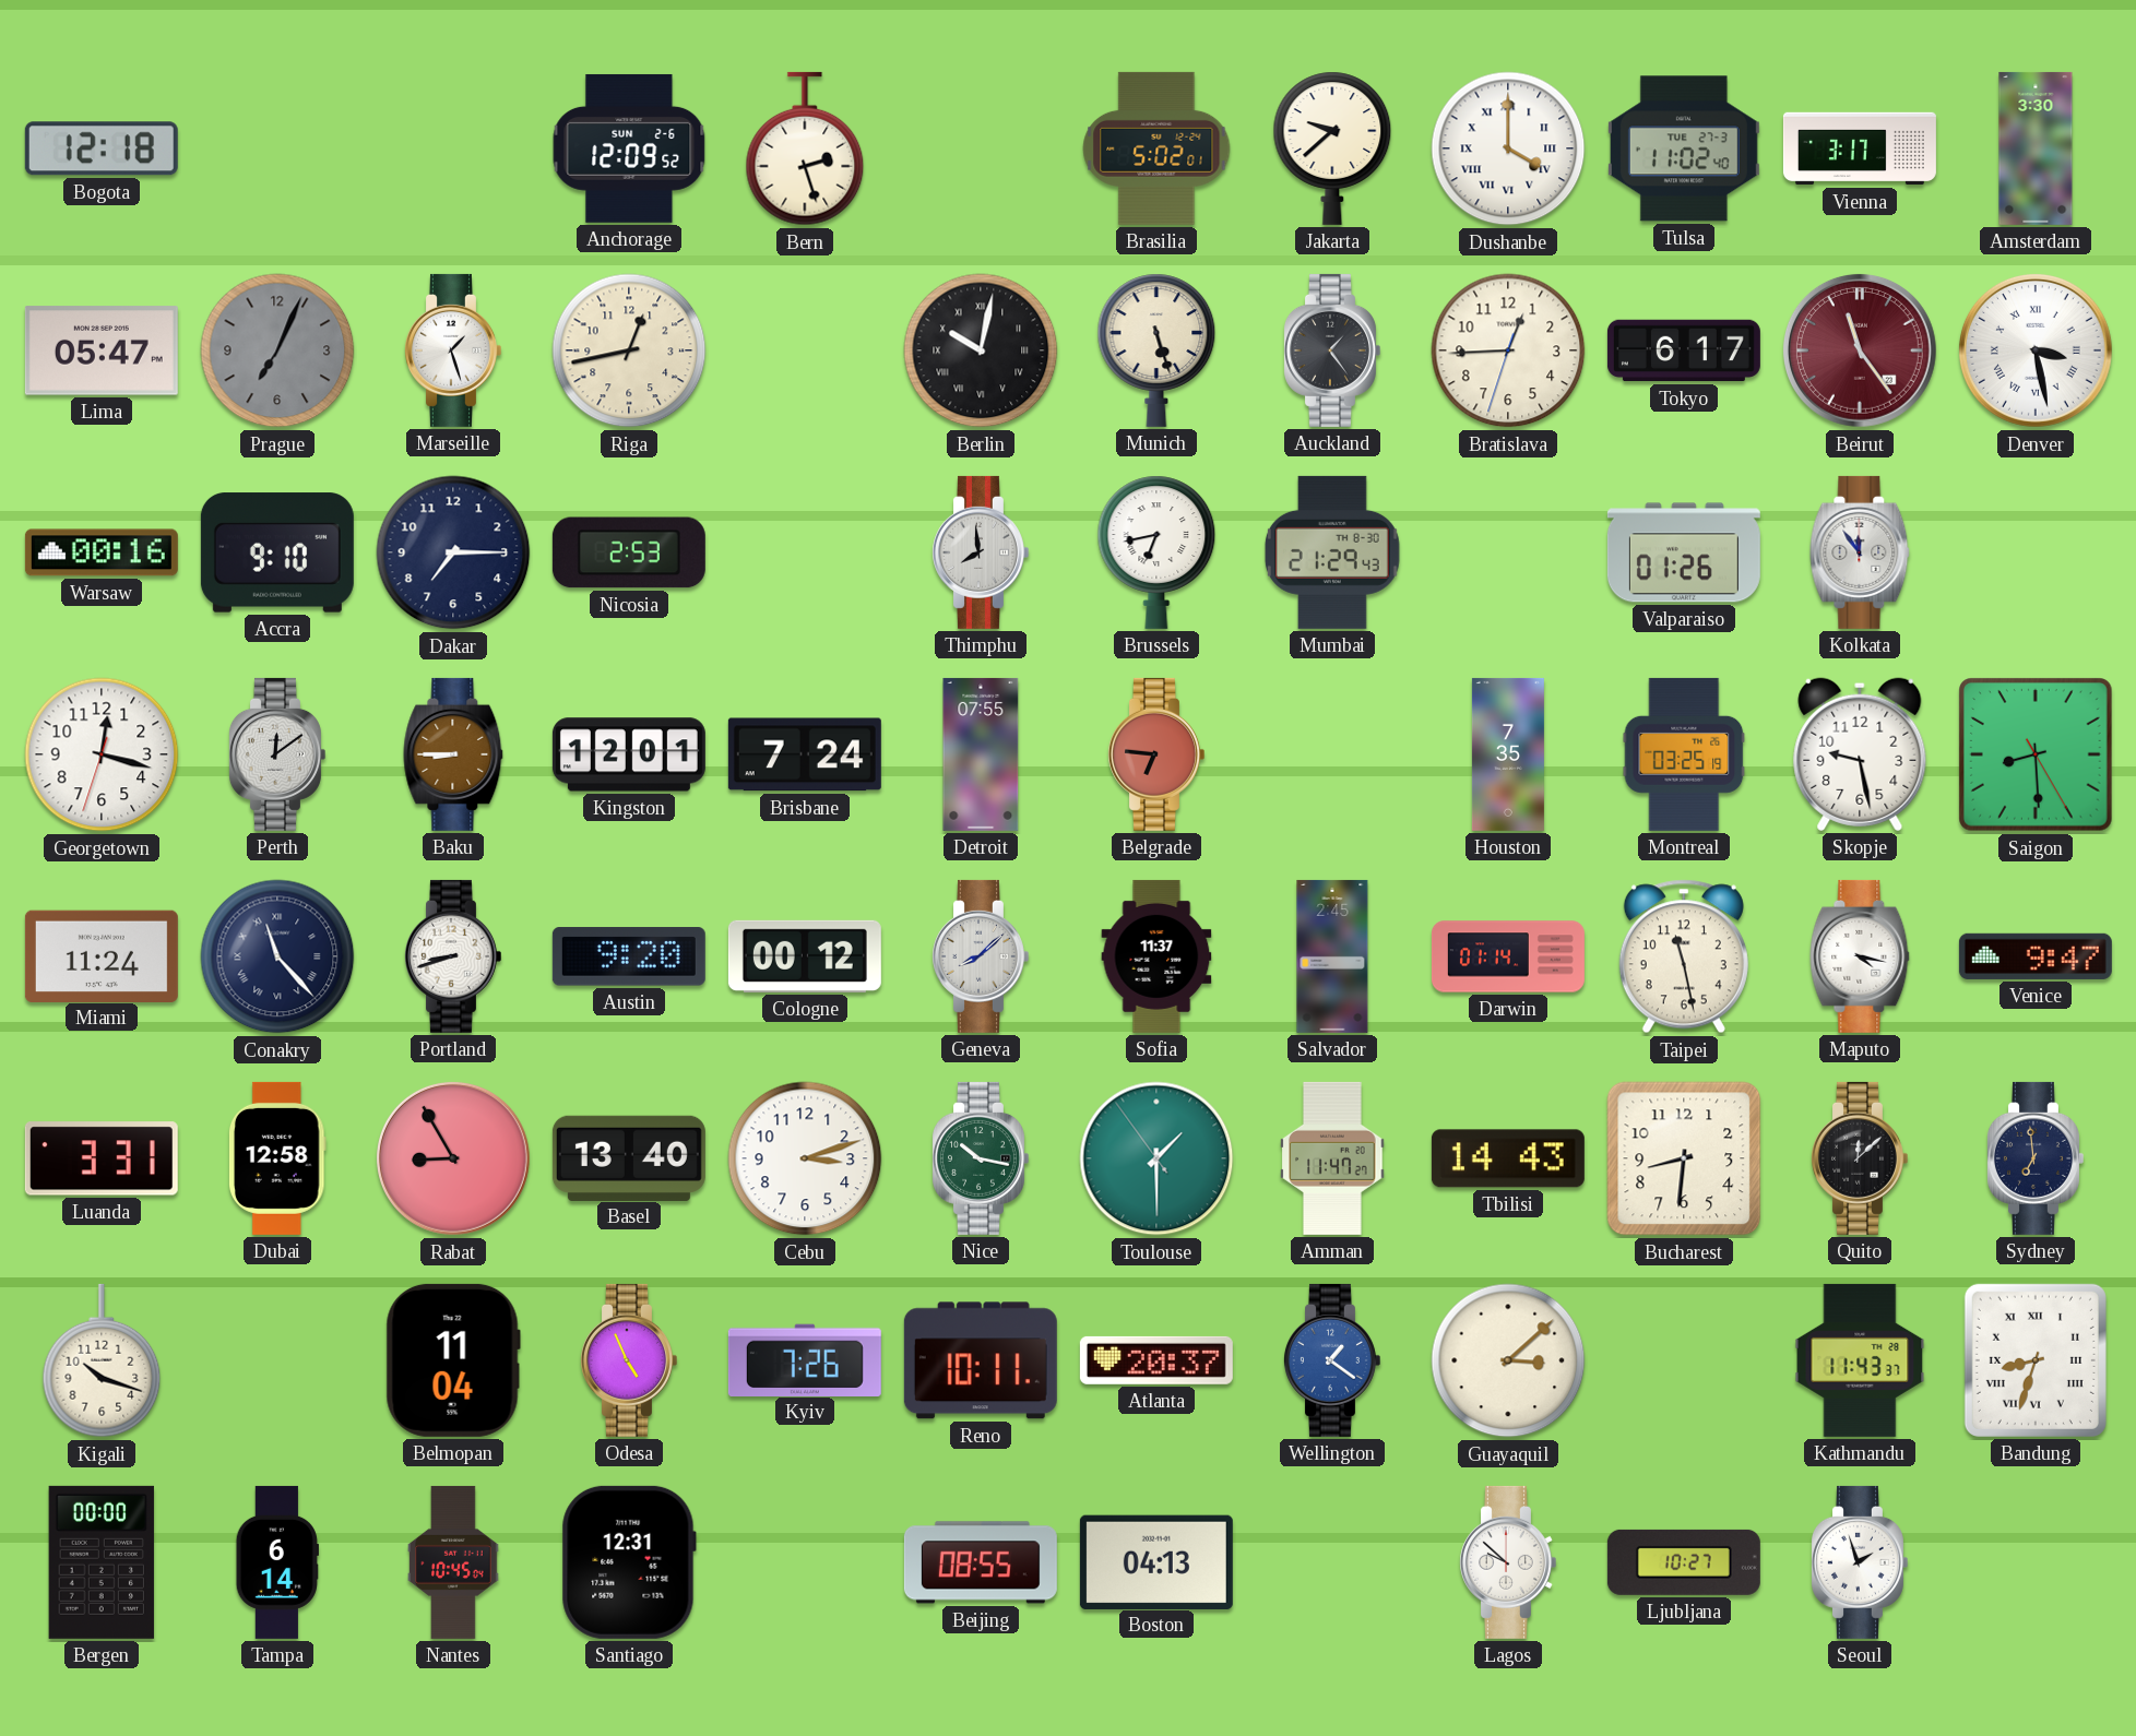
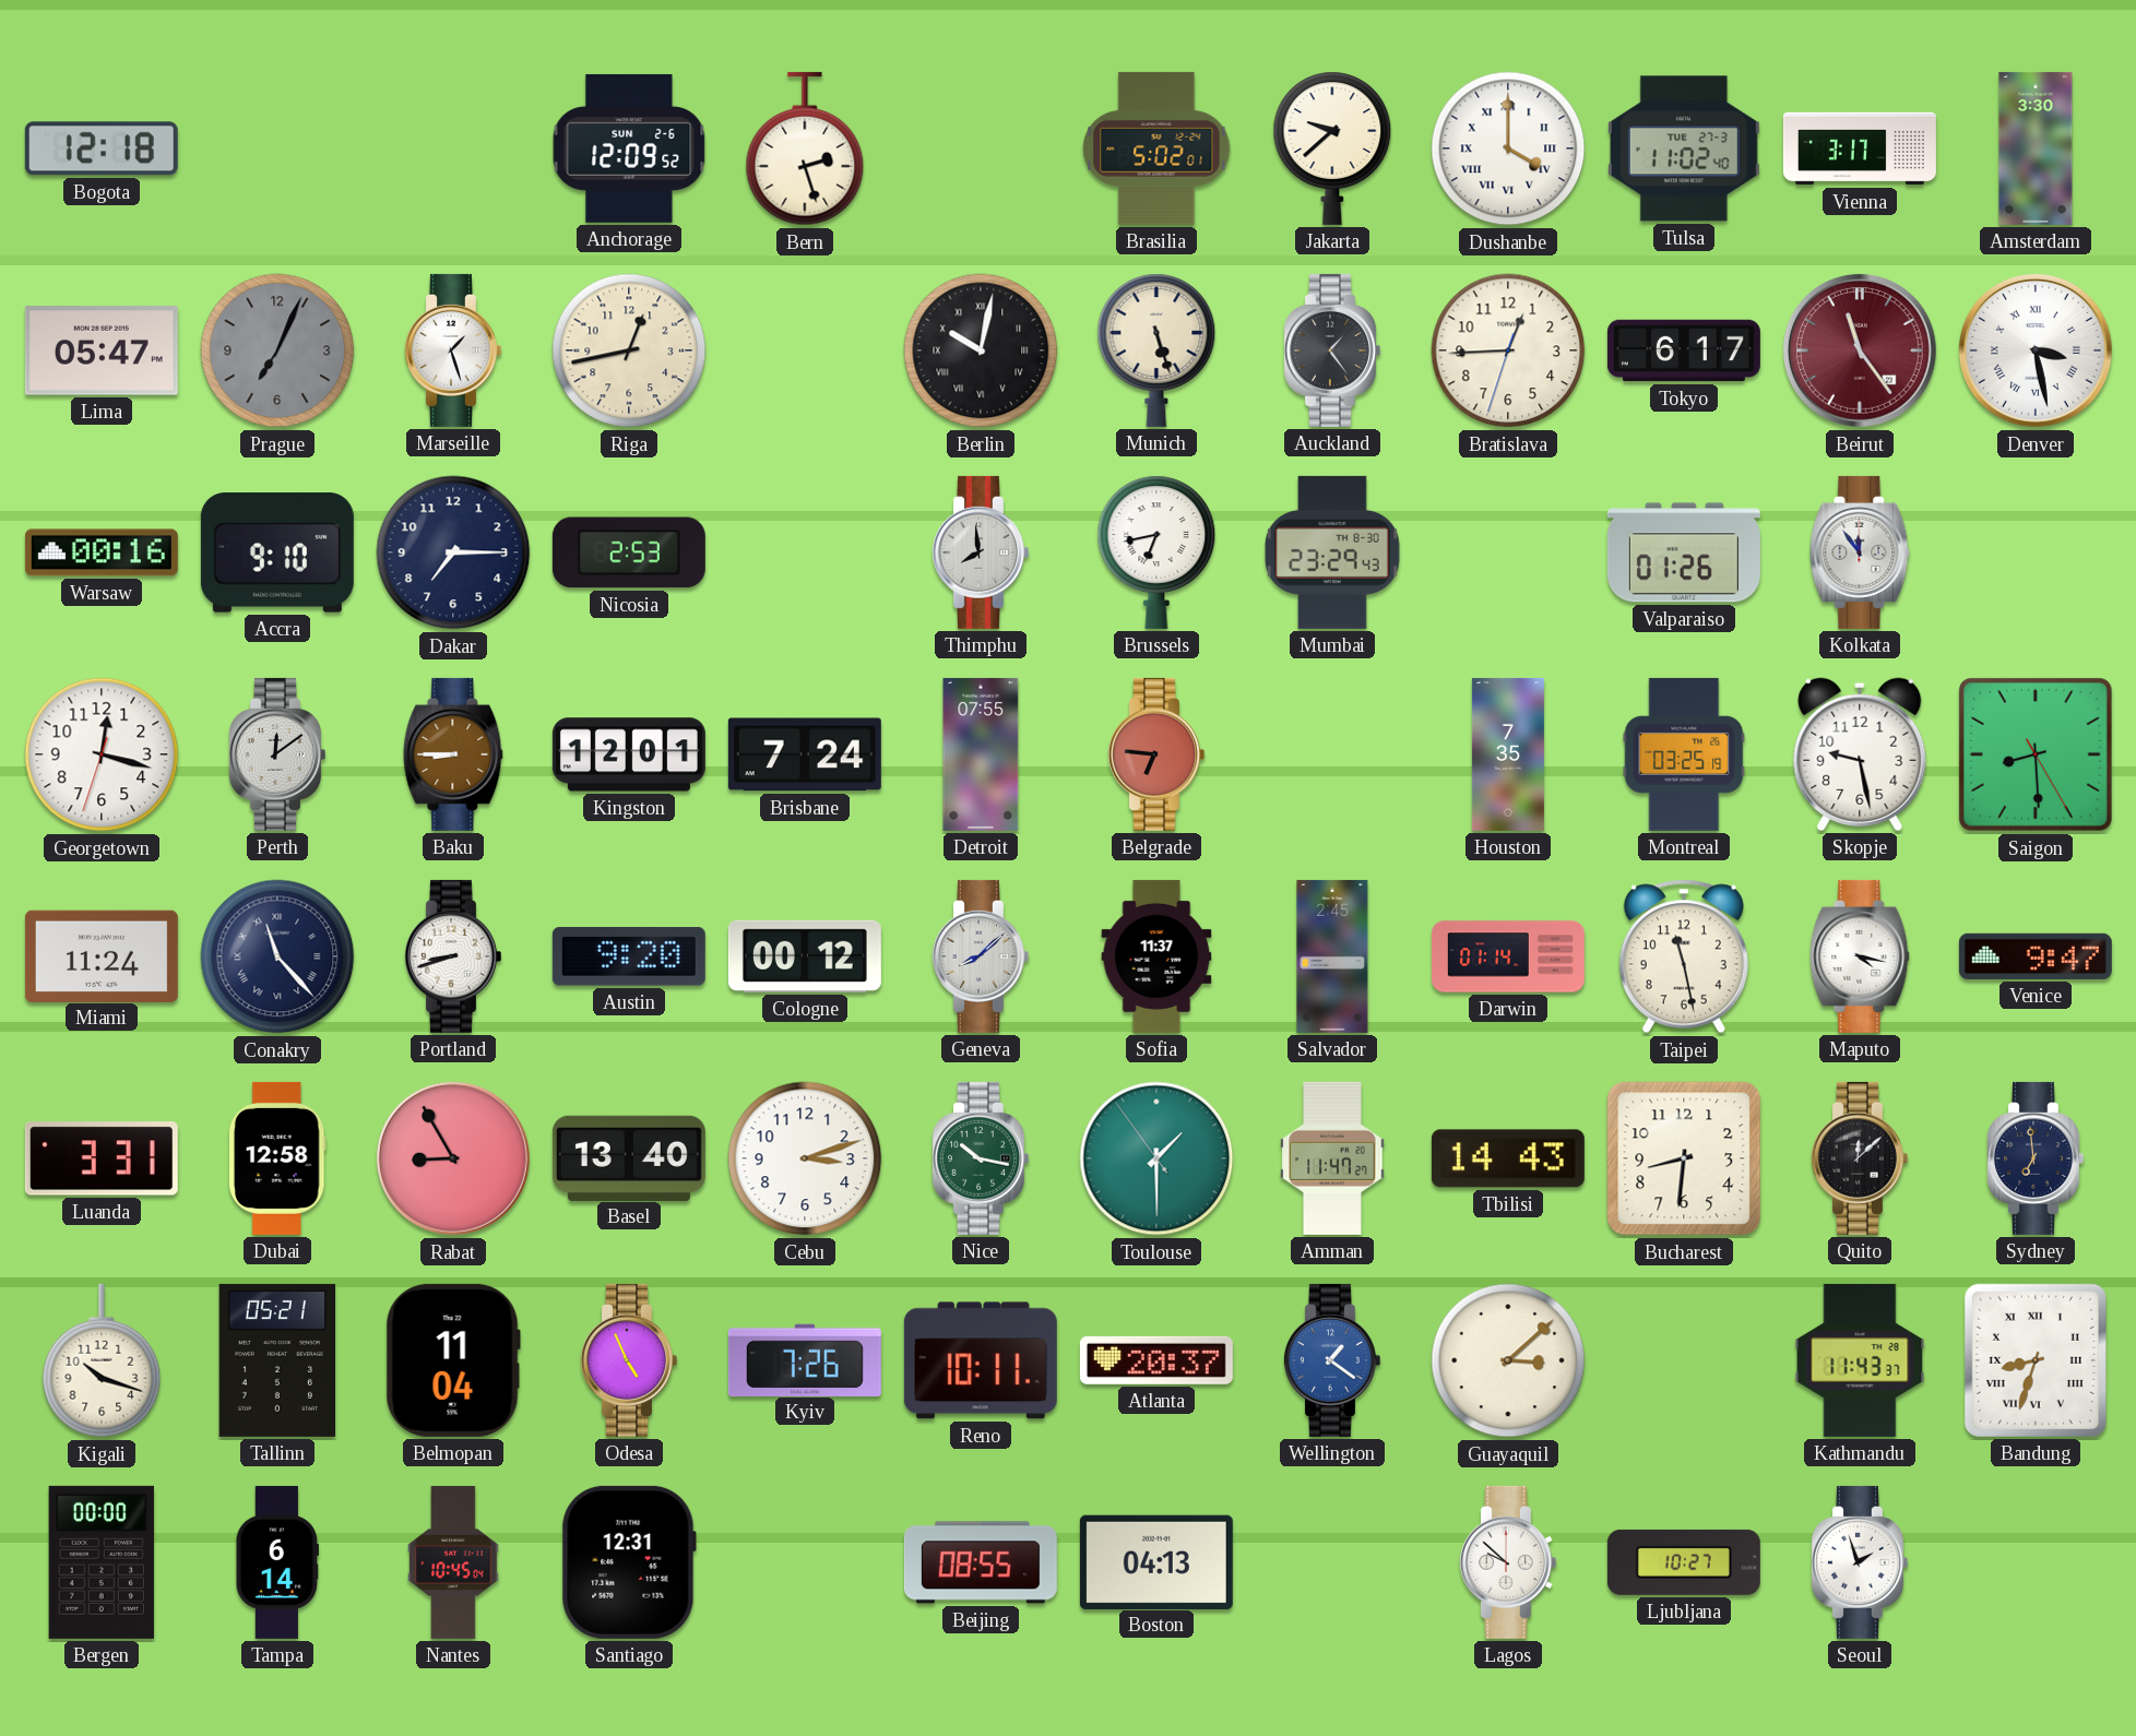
Mumbai: 21:29 -> 23:29
Tallinn: none -> 05:21
